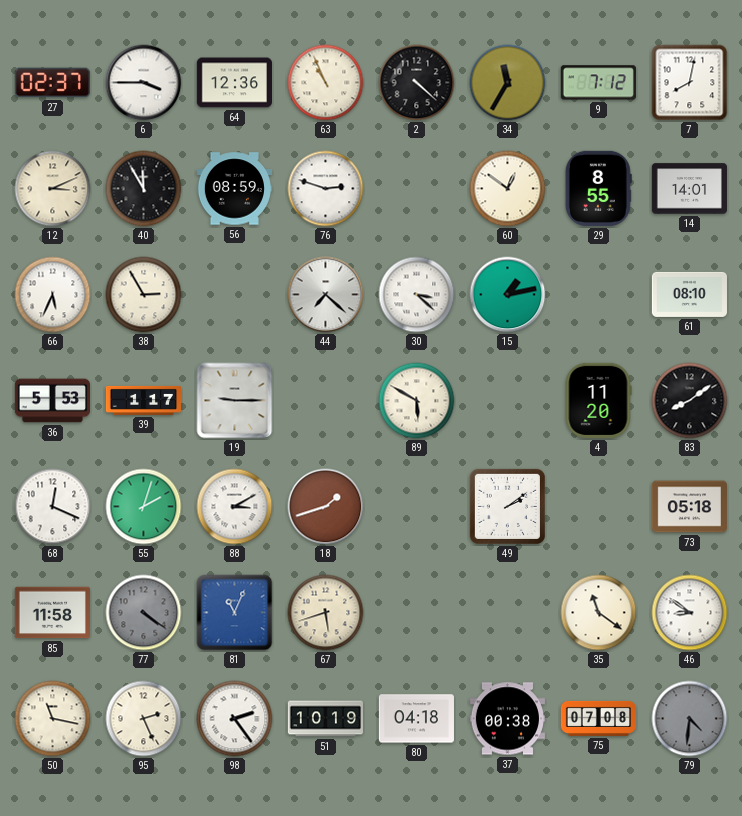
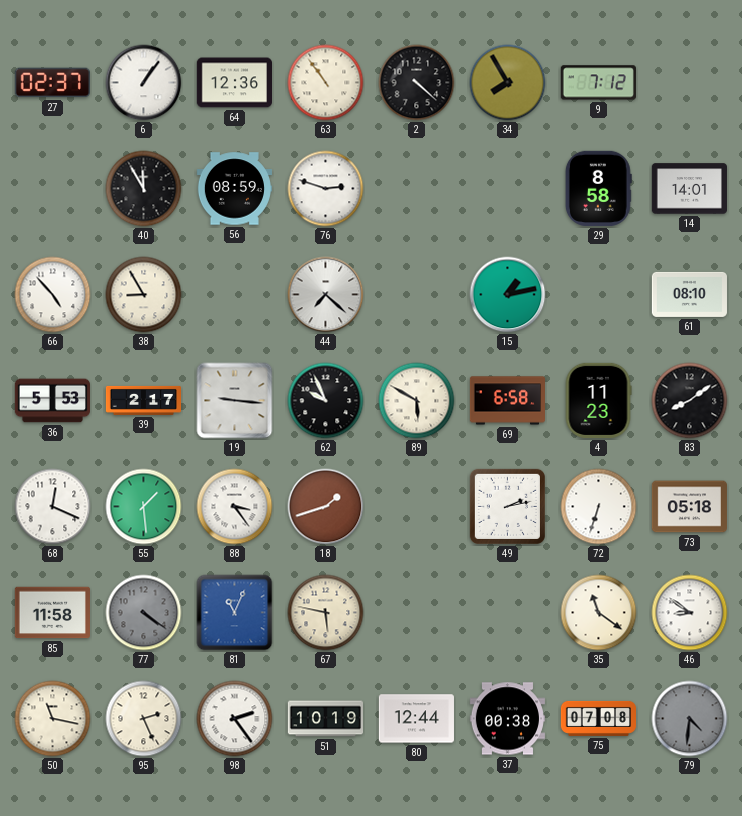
6: 3:45 -> 1:06
63: 10:56 -> 10:54
34: 11:35 -> 7:55
7: 8:02 -> none
12: 3:11 -> none
60: 12:51 -> none
29: 8:55 -> 8:58
66: 5:34 -> 4:53
38: 2:55 -> 8:55
30: 3:22 -> none
39: 1:17 -> 2:17
19: 9:15 -> 9:16
62: none -> 9:56
69: none -> 6:58
4: 11:20 -> 11:23
55: 2:03 -> 1:29
88: 3:10 -> 3:24
49: 2:09 -> 2:13
72: none -> 6:33
67: 5:42 -> 5:47
80: 04:18 -> 12:44
